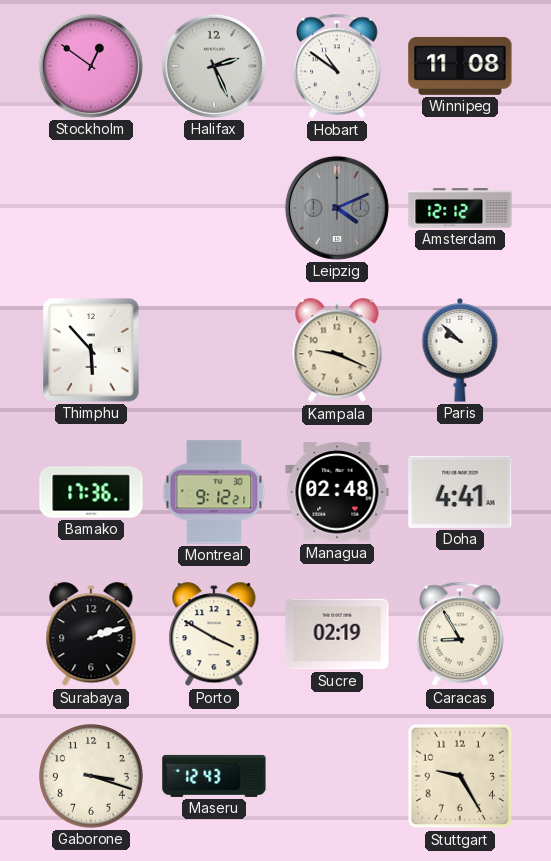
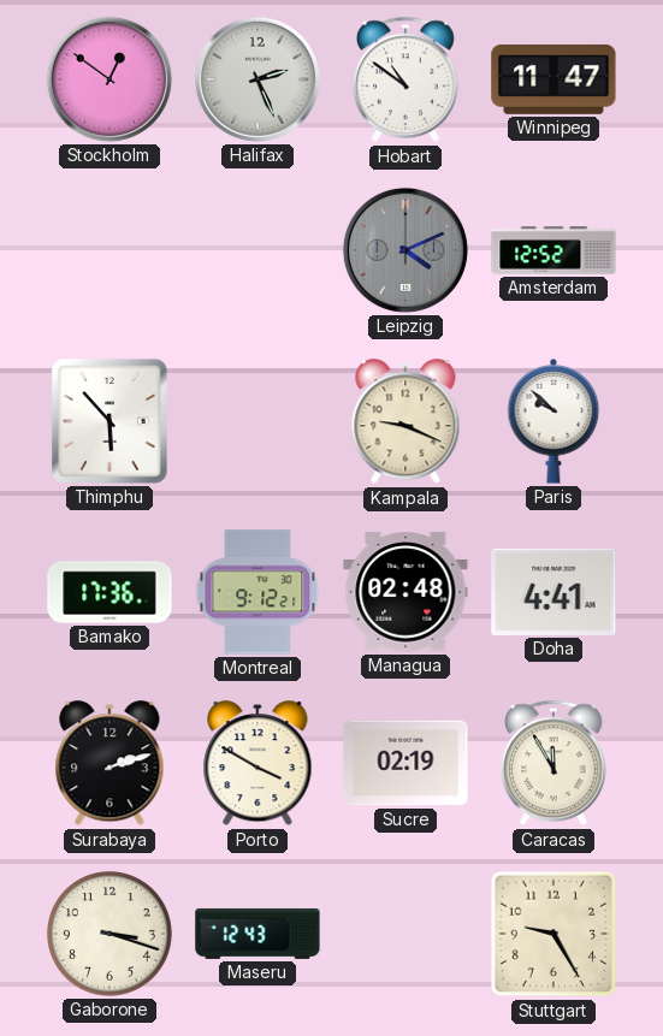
Winnipeg: 11:08 -> 11:47
Amsterdam: 12:12 -> 12:52
Caracas: 8:55 -> 11:55
